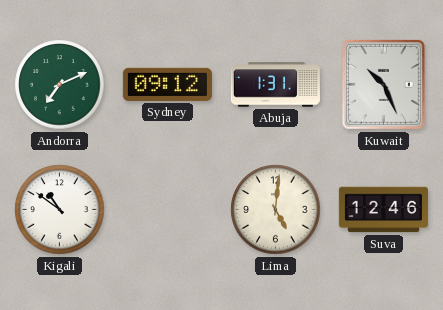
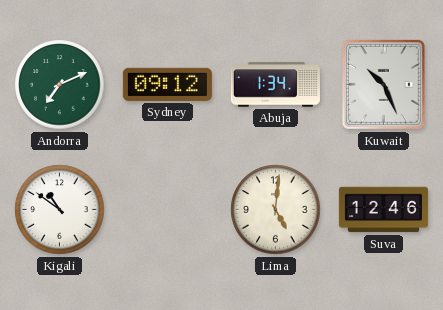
Abuja: 1:31 -> 1:34
